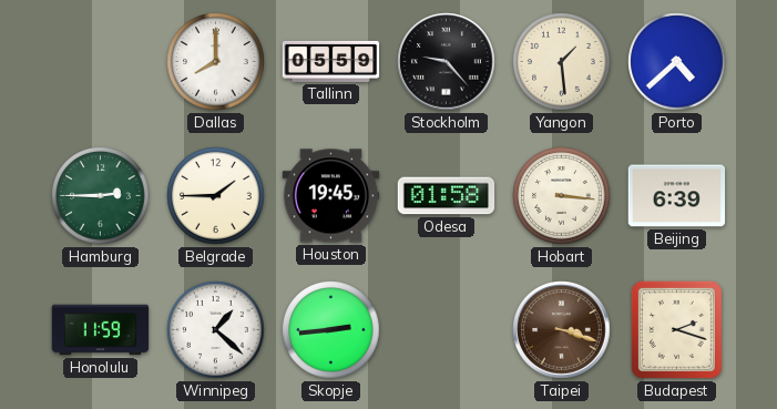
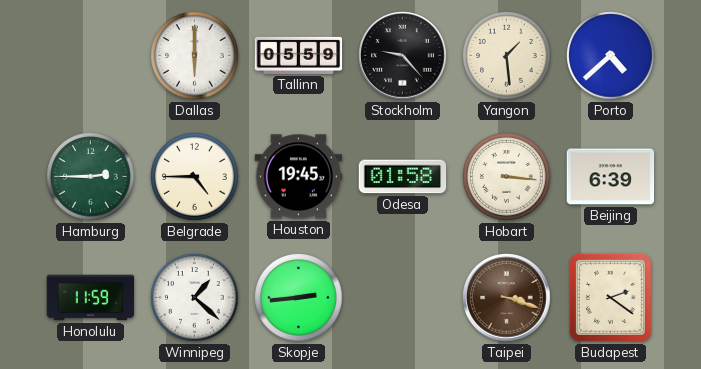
Dallas: 8:00 -> 6:00
Belgrade: 1:45 -> 4:45
Budapest: 2:18 -> 2:21
